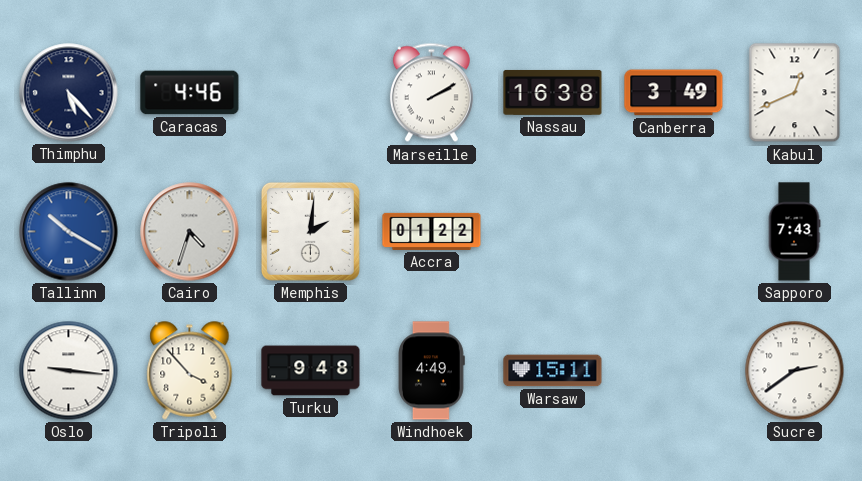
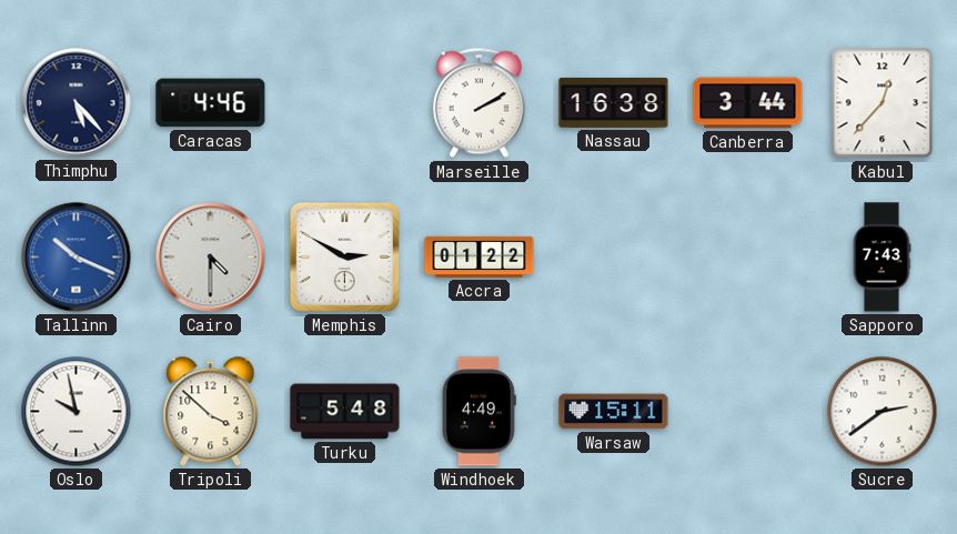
Canberra: 3:49 -> 3:44
Kabul: 12:41 -> 12:37
Tallinn: 10:20 -> 10:19
Cairo: 4:33 -> 4:30
Memphis: 2:01 -> 2:50
Oslo: 9:16 -> 9:58
Tripoli: 3:53 -> 3:52
Turku: 9:48 -> 5:48
